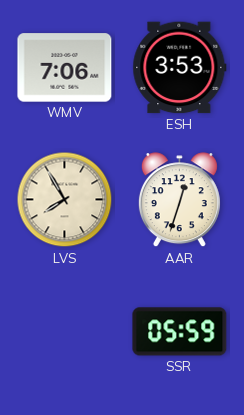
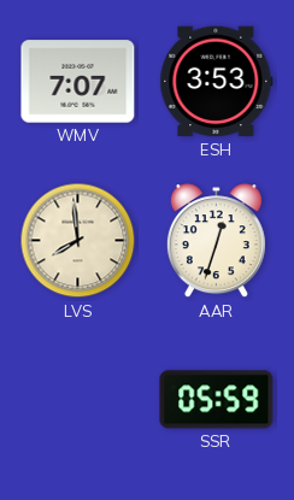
WMV: 7:06 -> 7:07
LVS: 7:55 -> 7:59
